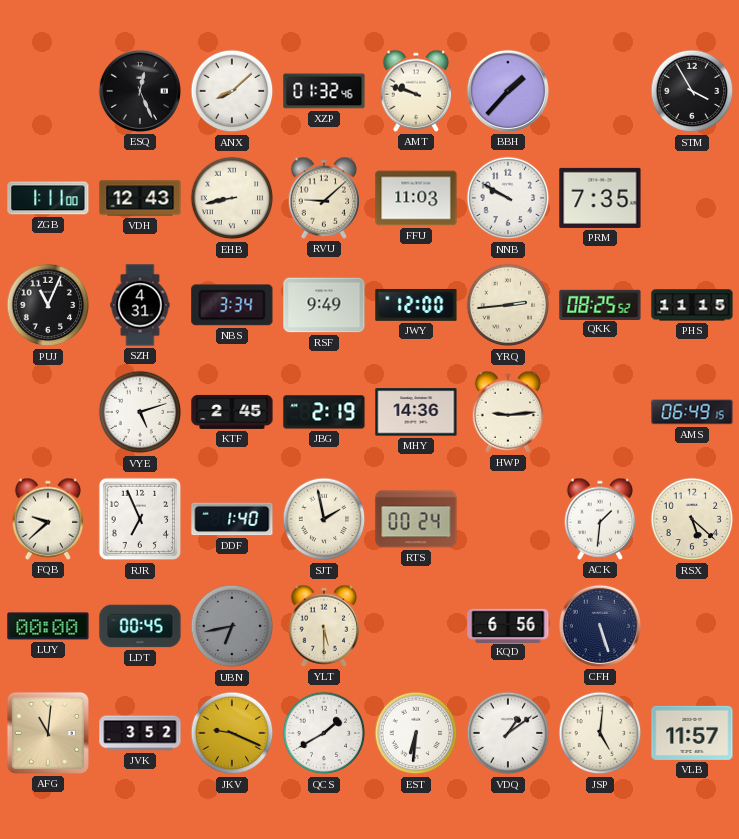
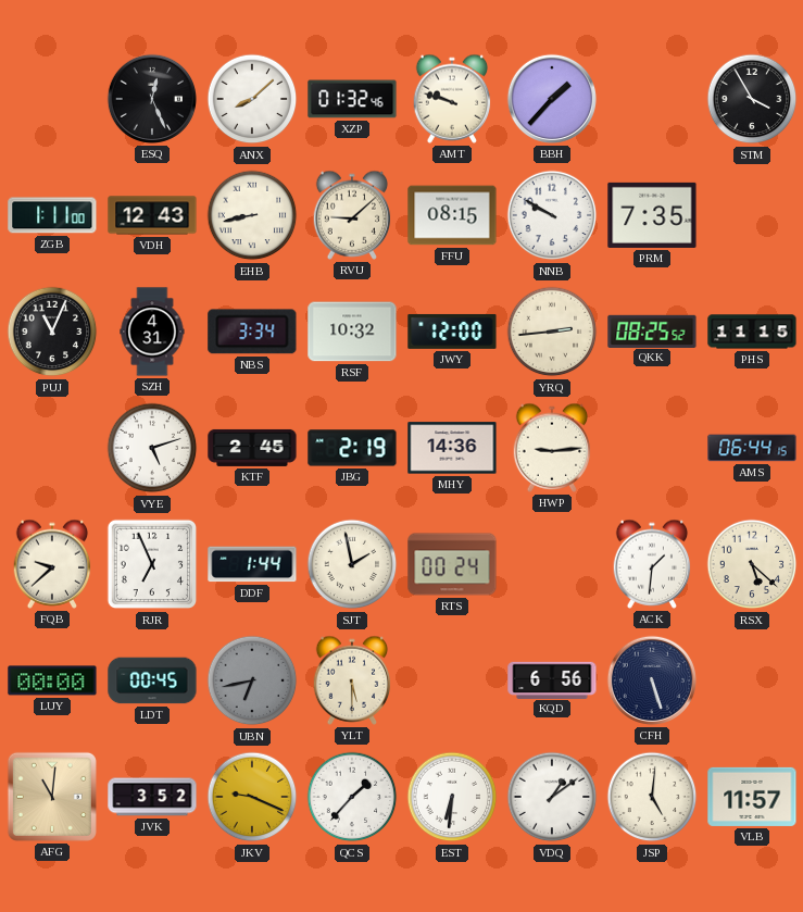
FFU: 11:03 -> 08:15
RSF: 9:49 -> 10:32
AMS: 06:49 -> 06:44
DDF: 1:40 -> 1:44
QCS: 1:40 -> 1:37
